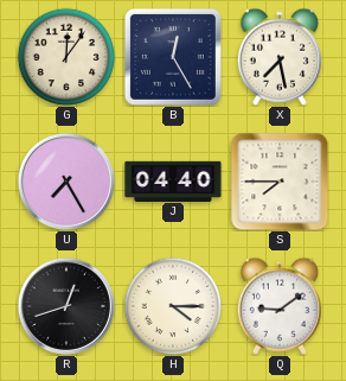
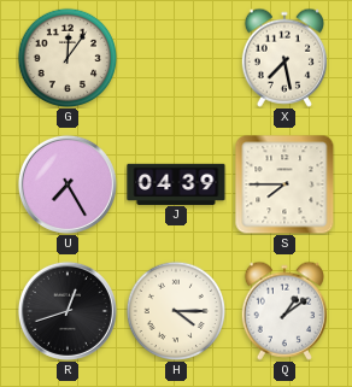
B: 12:25 -> none
J: 04:40 -> 04:39
Q: 9:09 -> 1:09
